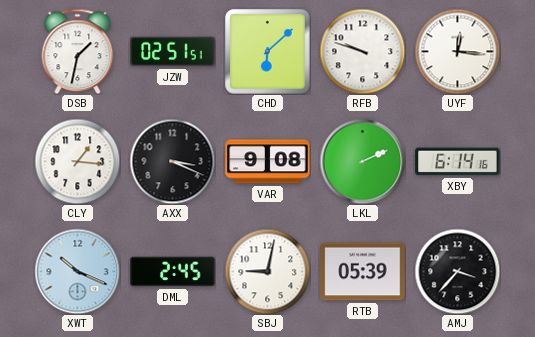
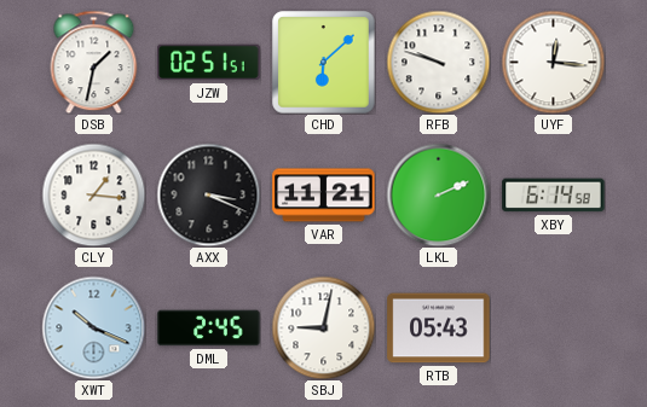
VAR: 9:08 -> 11:21
XBY: 6:14:16 -> 6:14:58
RTB: 05:39 -> 05:43
AMJ: 3:37 -> none
